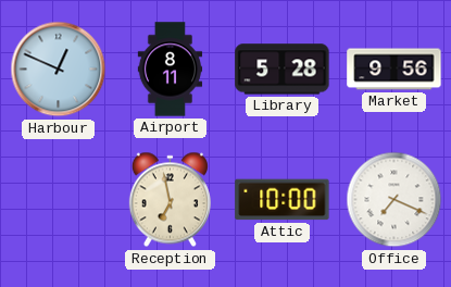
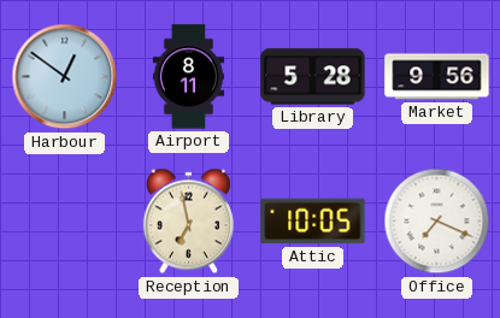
Harbour: 12:49 -> 12:51
Attic: 10:00 -> 10:05
